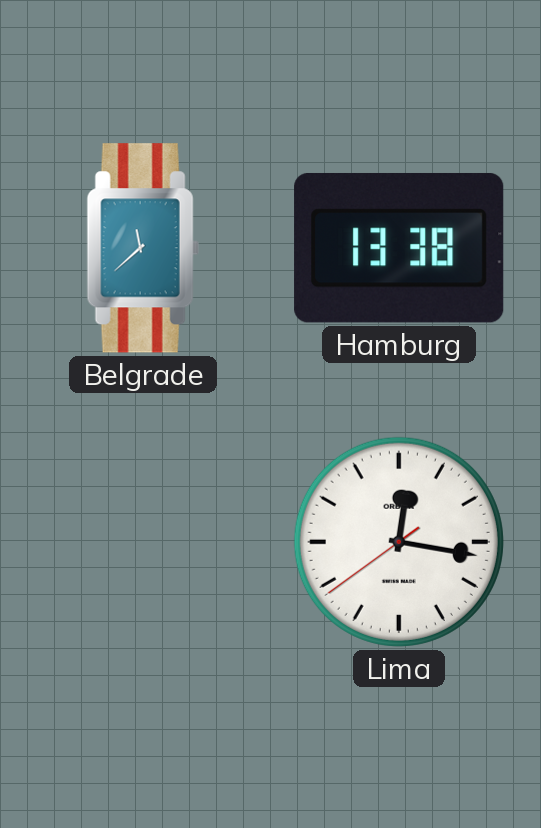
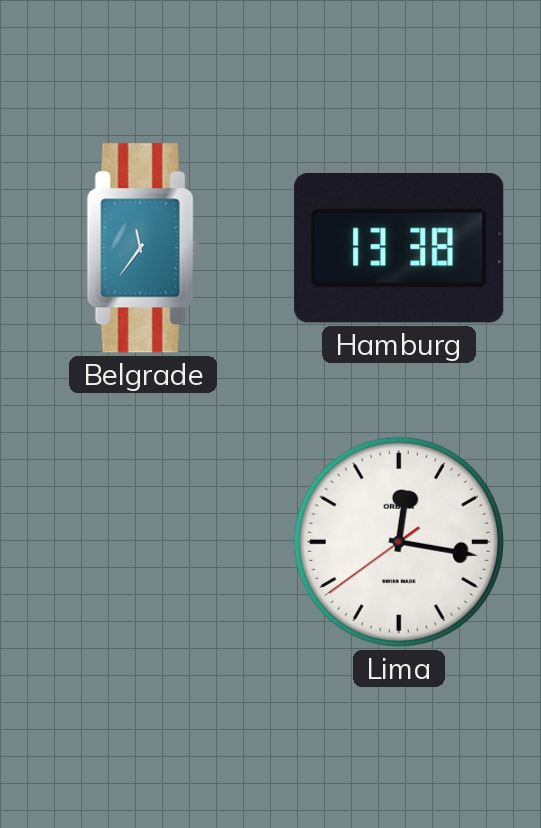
Belgrade: 11:38 -> 11:36
